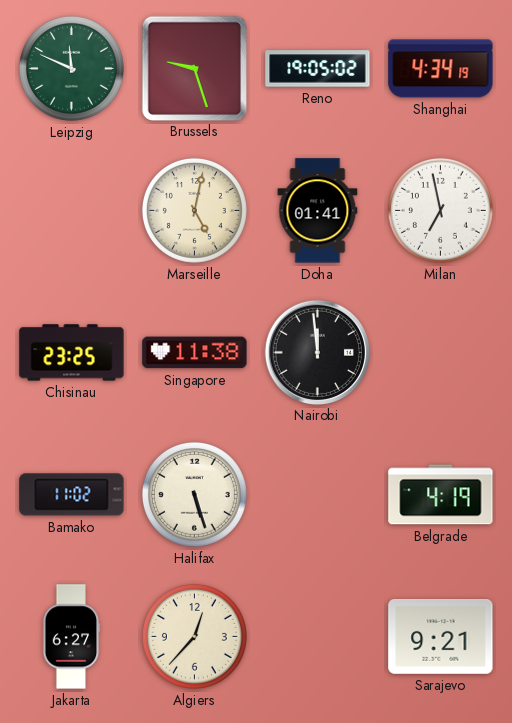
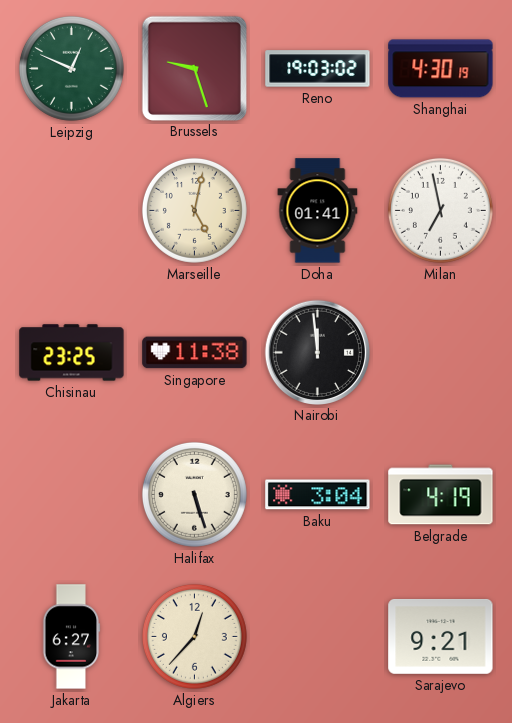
Leipzig: 11:49 -> 12:49
Reno: 19:05 -> 19:03
Shanghai: 4:34 -> 4:30
Bamako: 11:02 -> none
Baku: none -> 3:04
